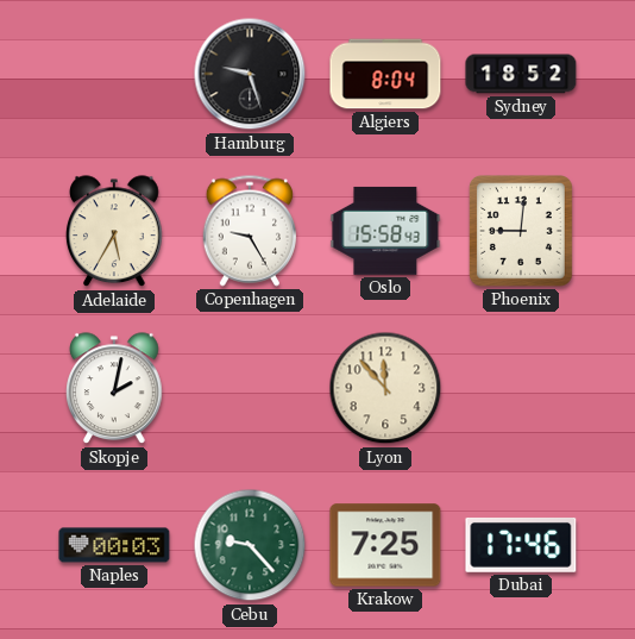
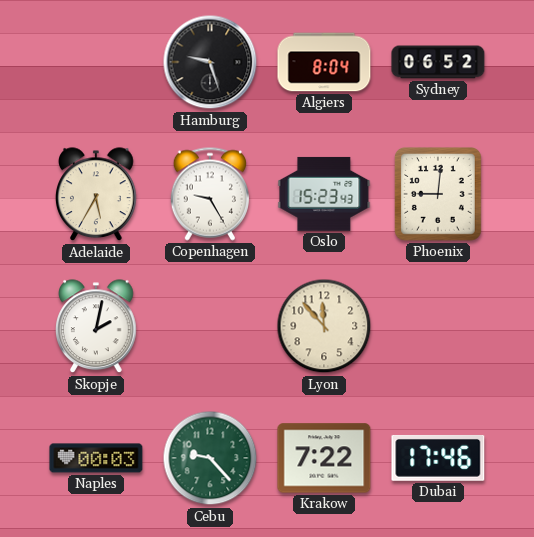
Sydney: 18:52 -> 06:52
Oslo: 15:58 -> 15:23
Krakow: 7:25 -> 7:22
